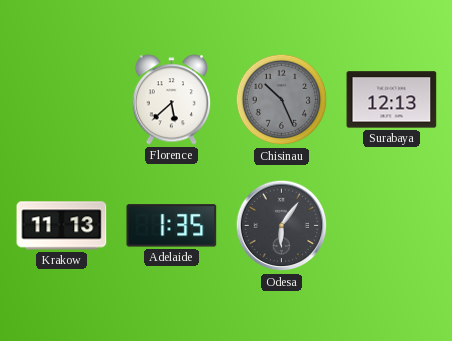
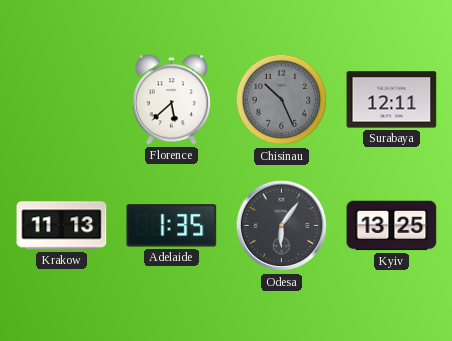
Surabaya: 12:13 -> 12:11
Kyiv: none -> 13:25
